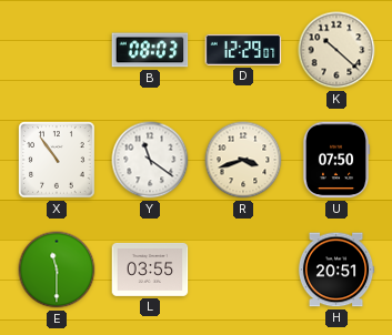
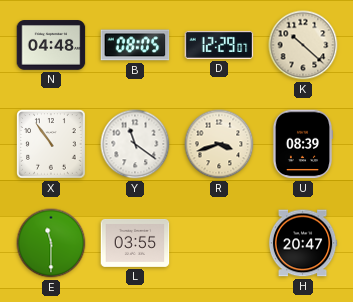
N: none -> 04:48
B: 08:03 -> 08:05
U: 07:50 -> 08:39
H: 20:51 -> 20:47
